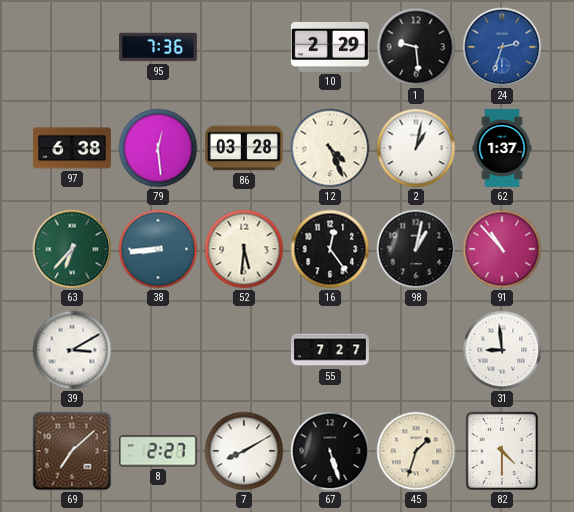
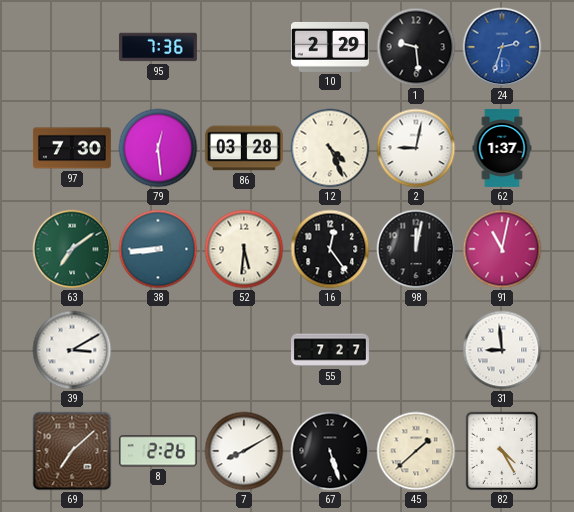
97: 6:38 -> 7:30
2: 1:02 -> 9:02
63: 6:37 -> 7:09
98: 1:02 -> 12:02
91: 10:53 -> 11:02
8: 2:27 -> 2:26
45: 1:33 -> 1:38
82: 4:30 -> 4:25
